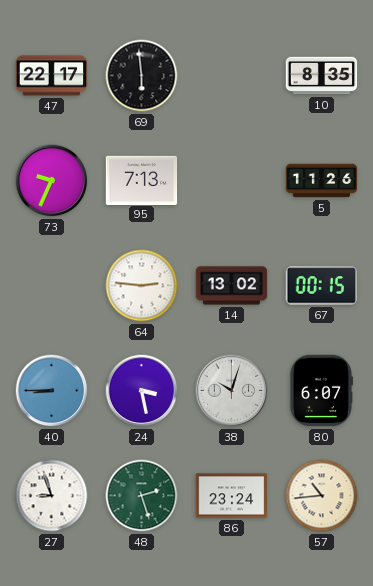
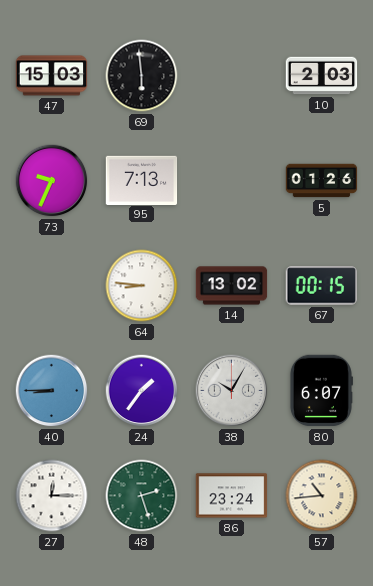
47: 22:17 -> 15:03
10: 8:35 -> 2:03
5: 11:26 -> 01:26
64: 2:46 -> 8:46
24: 3:28 -> 1:36
38: 10:03 -> 10:05
27: 8:57 -> 12:15
